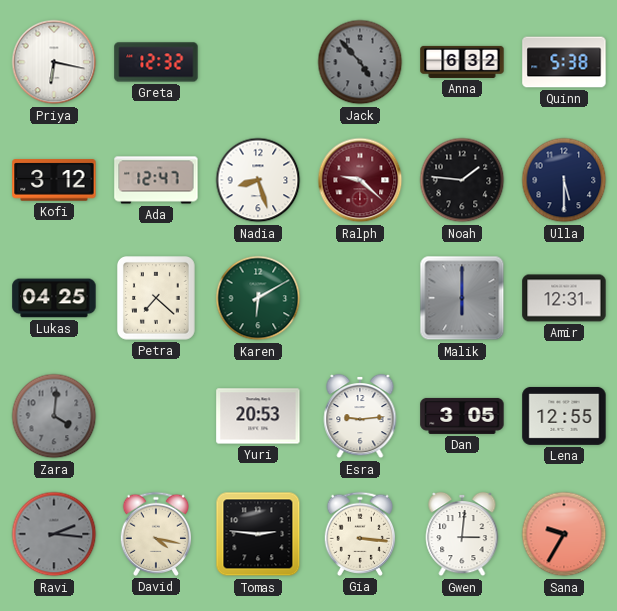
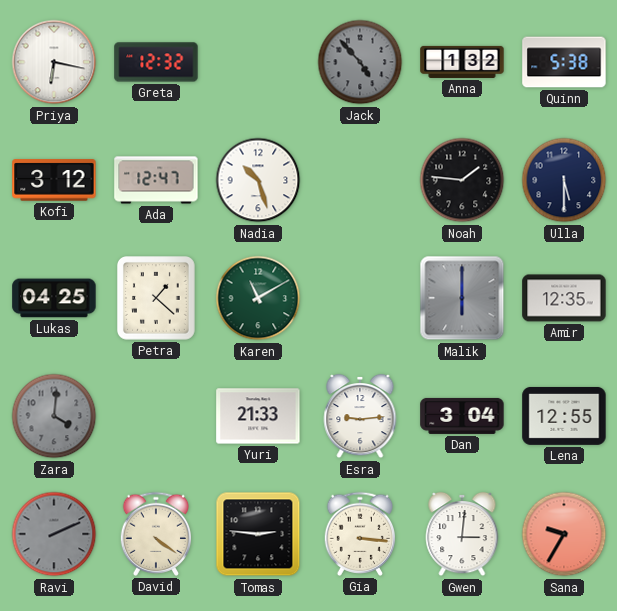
Anna: 6:32 -> 1:32
Nadia: 8:27 -> 10:27
Ralph: 9:22 -> none
Petra: 7:22 -> 1:22
Karen: 6:10 -> 11:10
Amir: 12:31 -> 12:35
Yuri: 20:53 -> 21:33
Dan: 3:05 -> 3:04
Ravi: 2:16 -> 2:11
David: 4:17 -> 4:21
